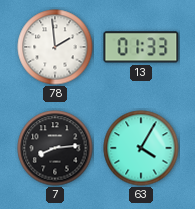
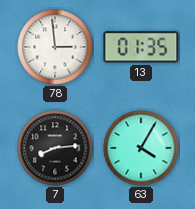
78: 1:59 -> 2:59
13: 01:33 -> 01:35
